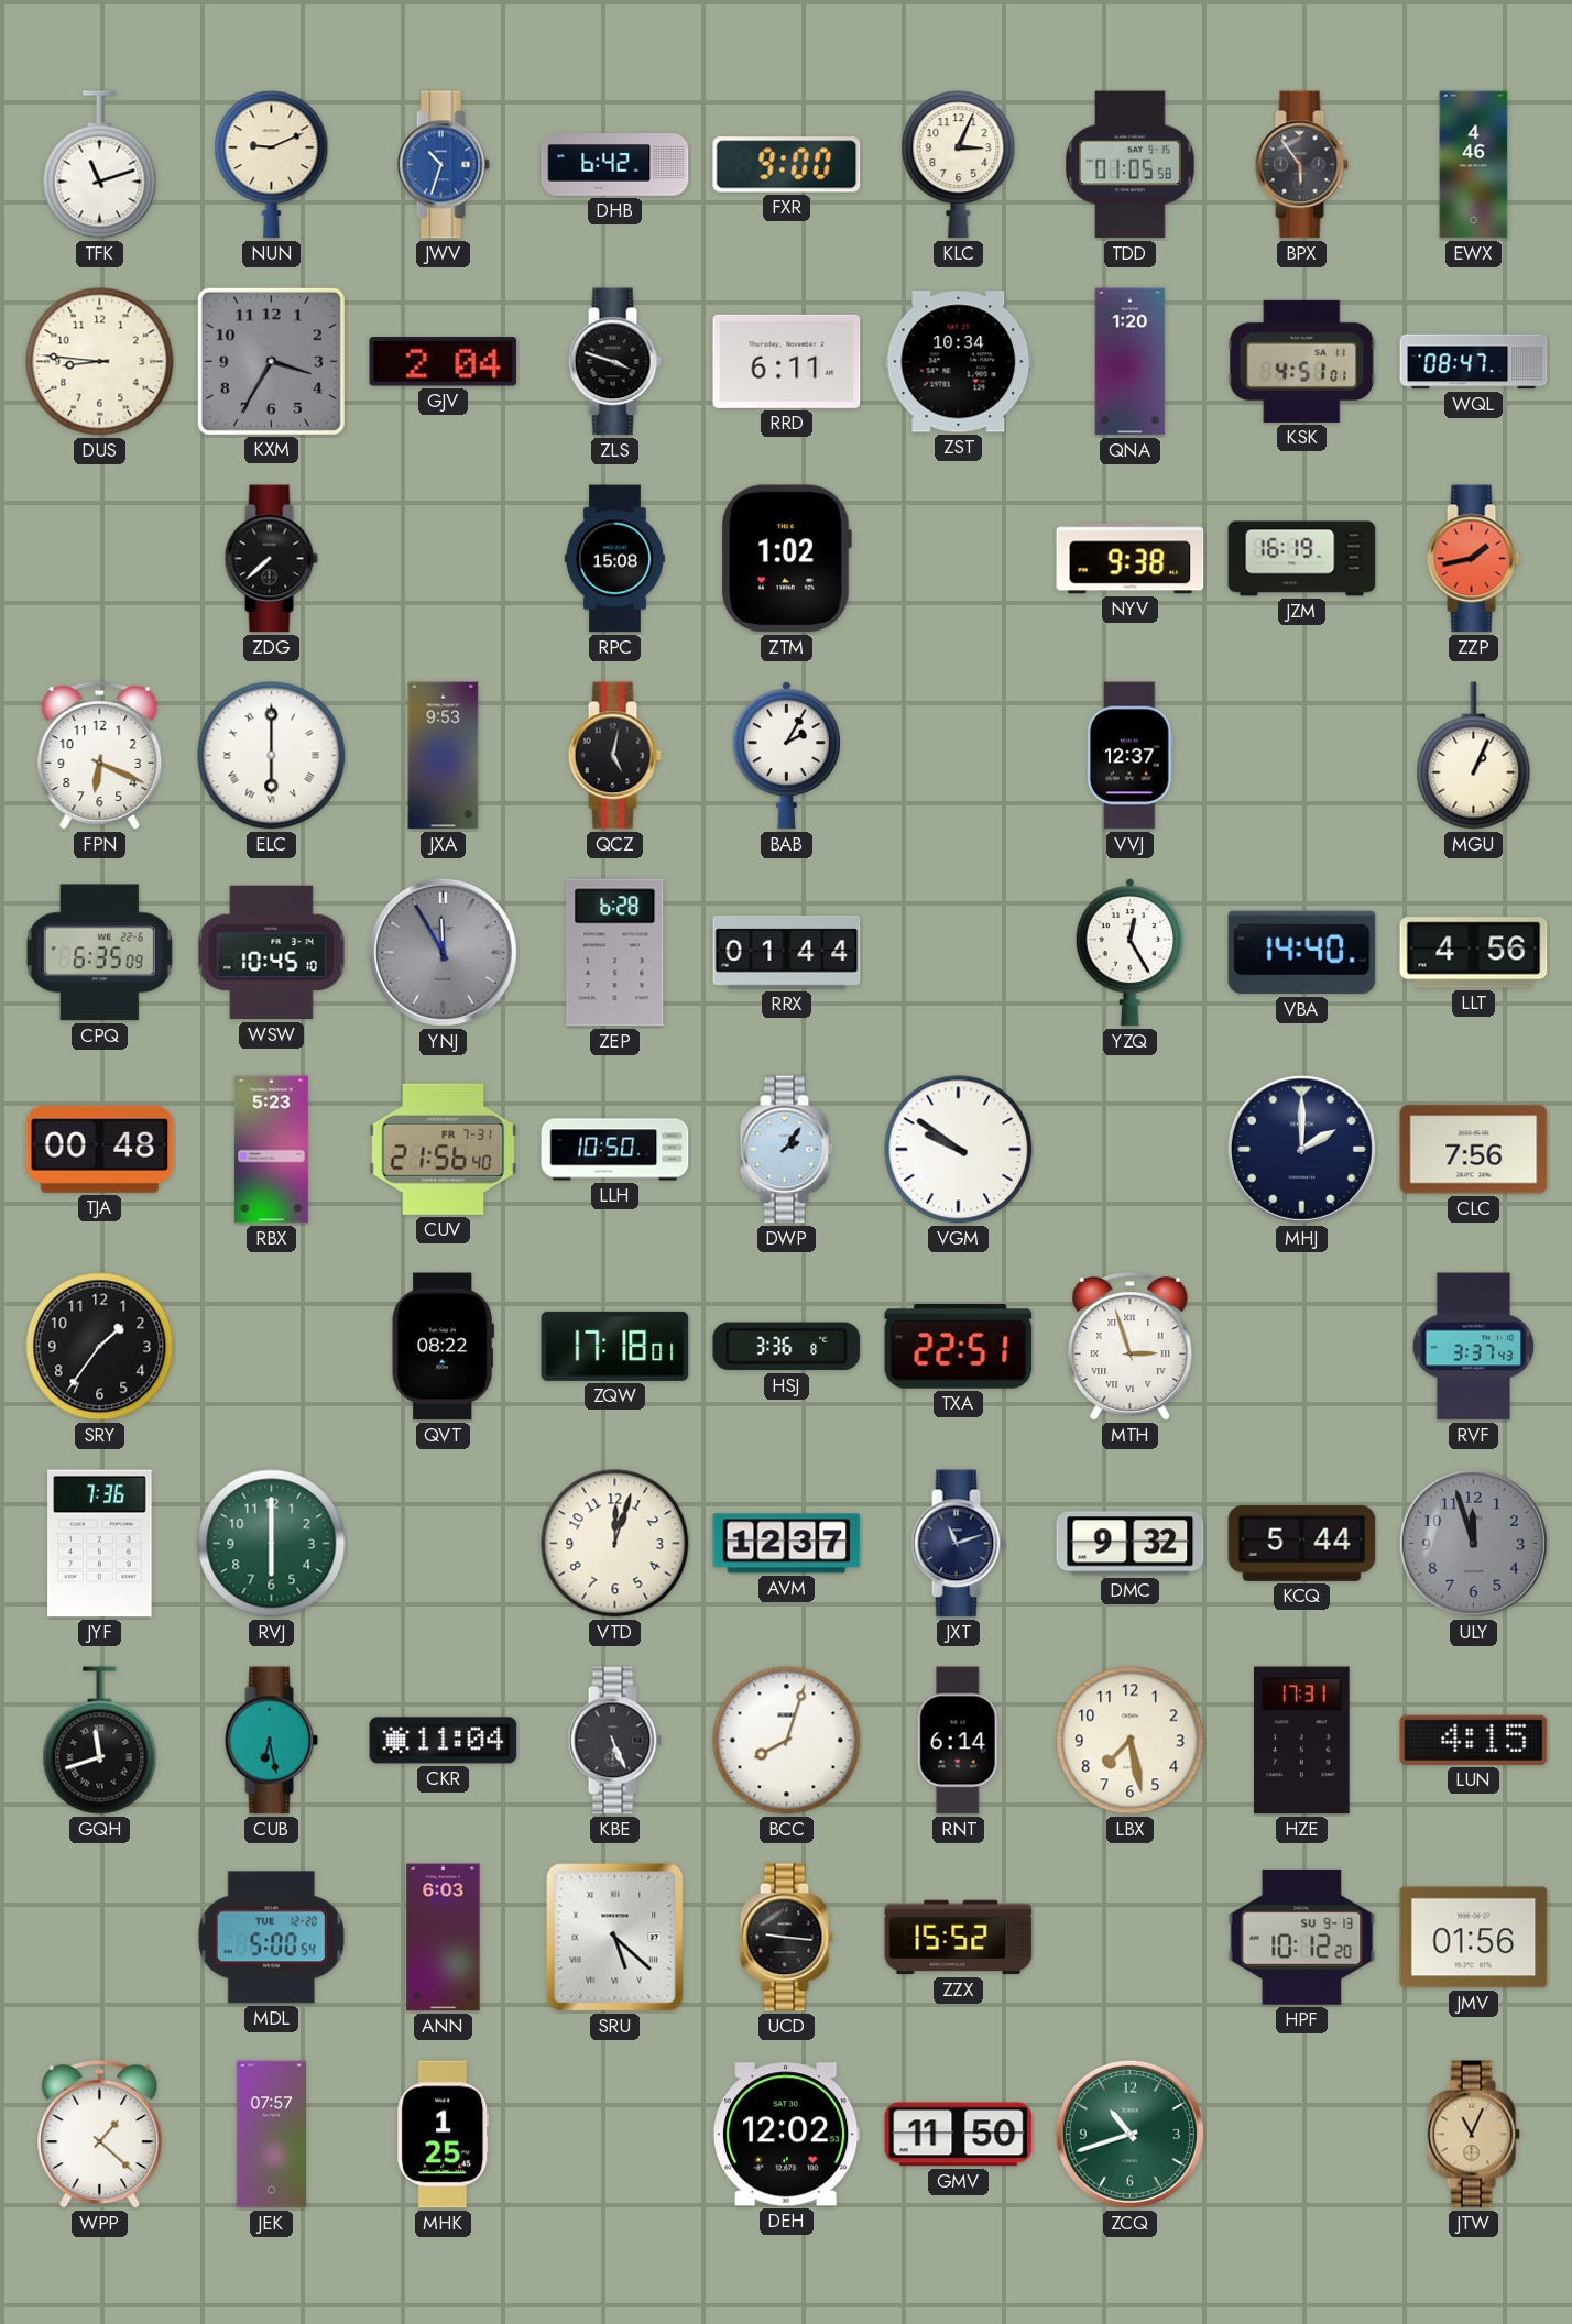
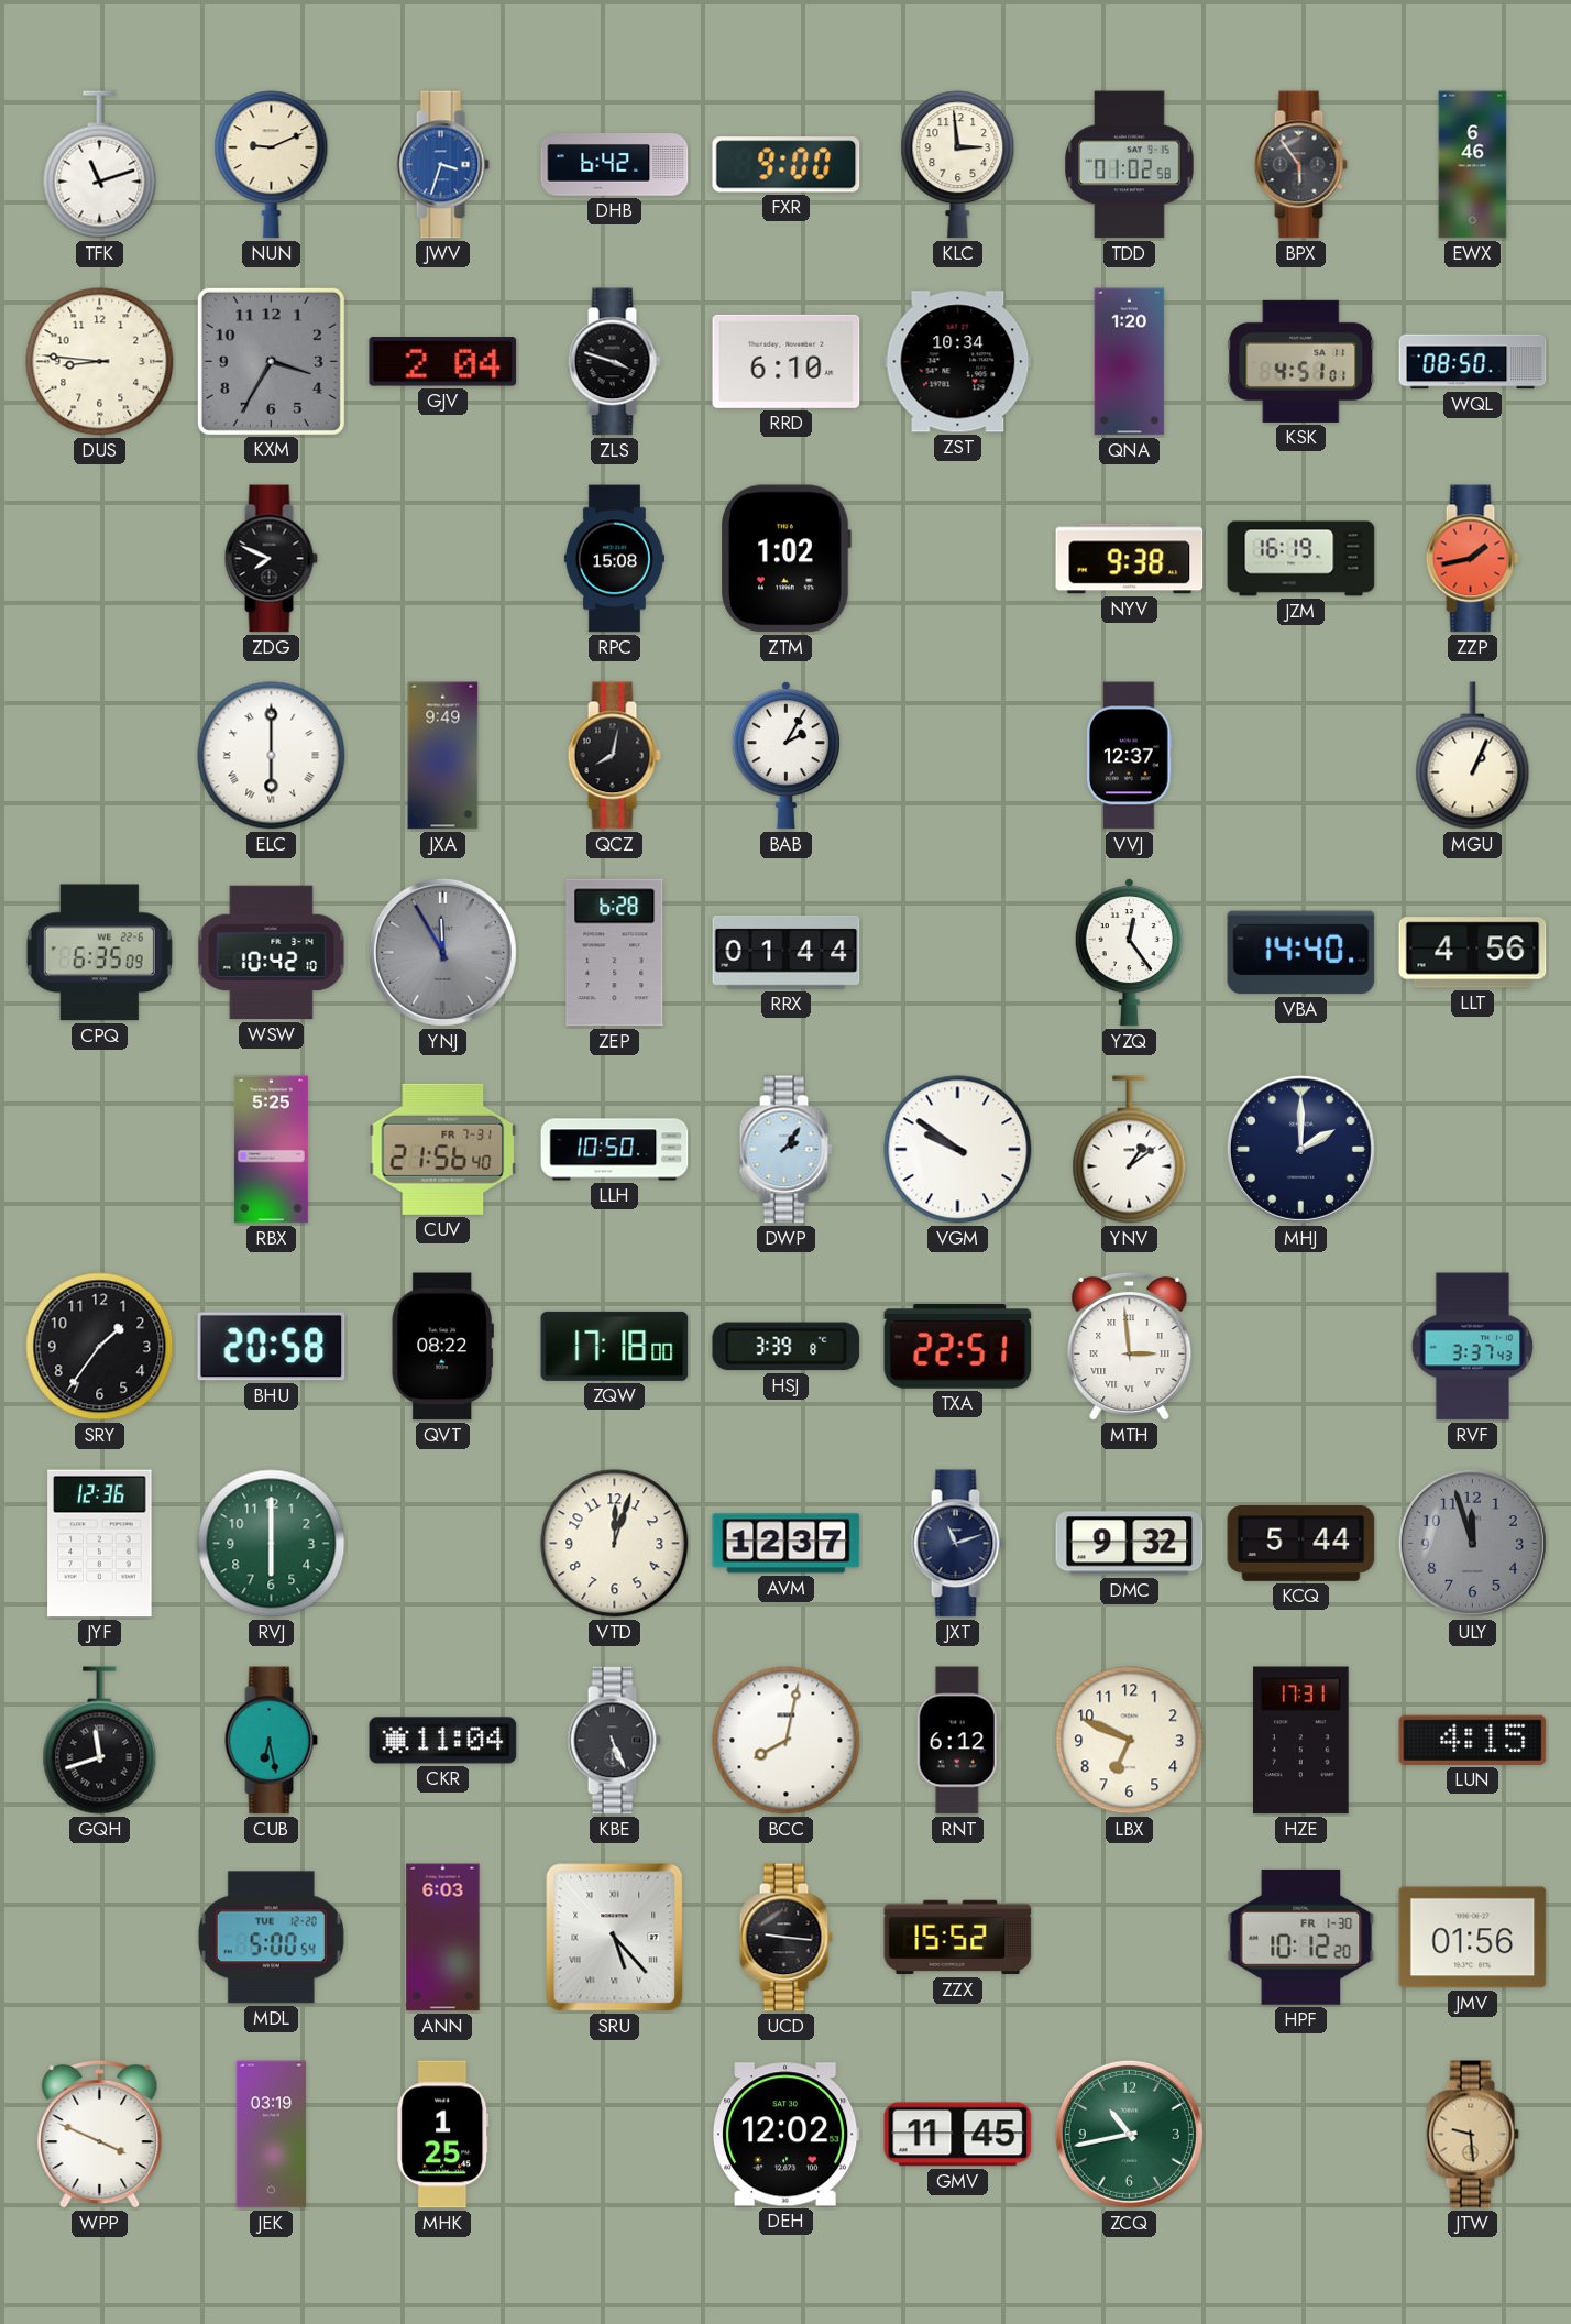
JWV: 10:33 -> 3:33
KLC: 3:04 -> 2:59
TDD: 01:05 -> 01:02
EWX: 4:46 -> 6:46
RRD: 6:11 -> 6:10
WQL: 08:47 -> 08:50
ZDG: 7:38 -> 7:49
FPN: 6:19 -> none
JXA: 9:53 -> 9:49
QCZ: 5:02 -> 8:02
WSW: 10:45 -> 10:42
YZQ: 12:25 -> 12:24
TJA: 00:48 -> none
RBX: 5:23 -> 5:25
YNV: none -> 1:09
CLC: 7:56 -> none
BHU: none -> 20:58
ZQW: 17:18:01 -> 17:18:00
HSJ: 3:36 -> 3:39
MTH: 2:57 -> 2:59
JYF: 7:36 -> 12:36
BCC: 8:03 -> 8:02
RNT: 6:14 -> 6:12
LBX: 7:28 -> 6:49
SRU: 5:22 -> 5:23
HPF date: SU 9-13 -> FR 1-30
WPP: 1:22 -> 3:49
JEK: 07:57 -> 03:19
GMV: 11:50 -> 11:45
ZCQ: 10:42 -> 10:43
JTW: 11:04 -> 9:29
